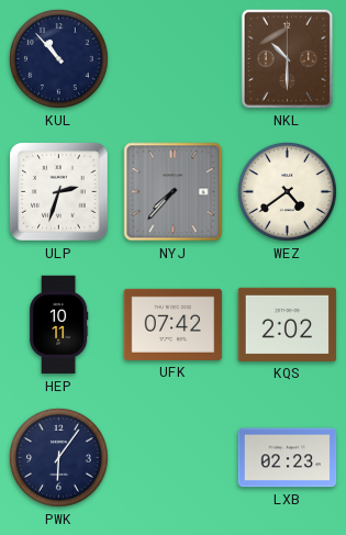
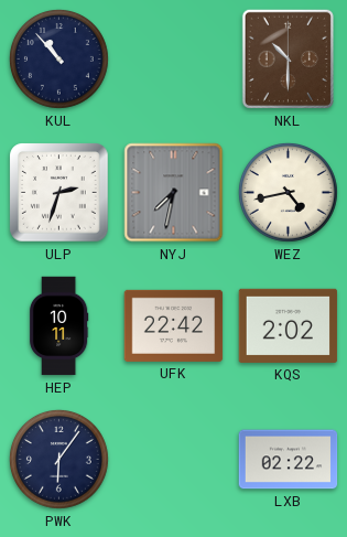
NYJ: 7:37 -> 7:32
WEZ: 4:39 -> 4:43
UFK: 07:42 -> 22:42
LXB: 02:23 -> 02:22
